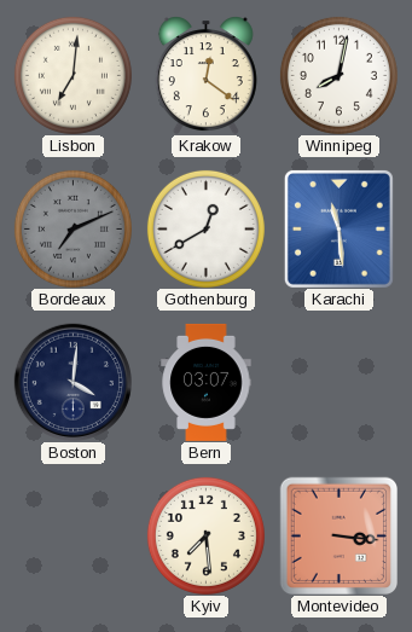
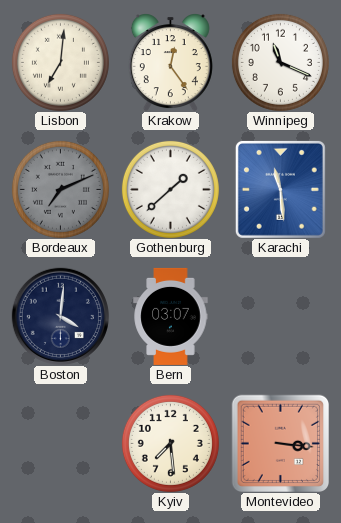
Krakow: 12:21 -> 12:24
Winnipeg: 8:02 -> 11:19
Gothenburg: 12:40 -> 1:38
